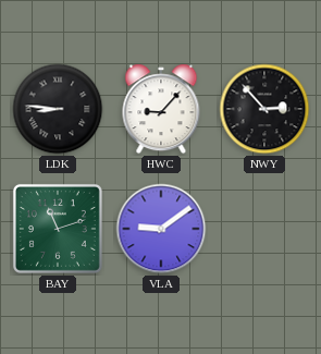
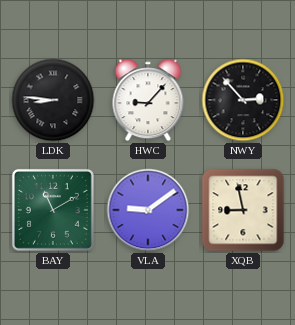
BAY: 11:12 -> 11:10
XQB: none -> 8:58
